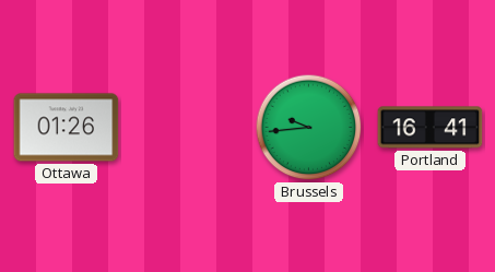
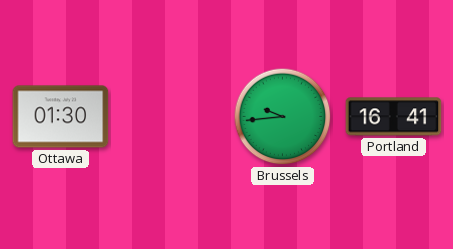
Ottawa: 01:26 -> 01:30
